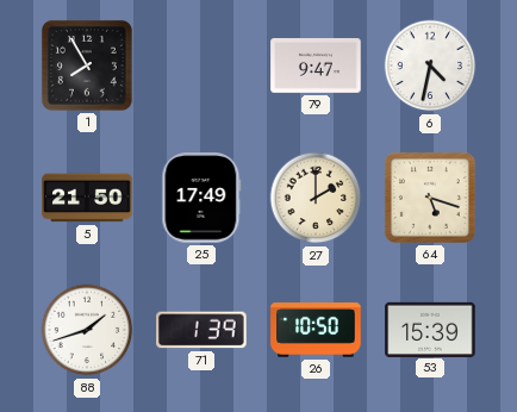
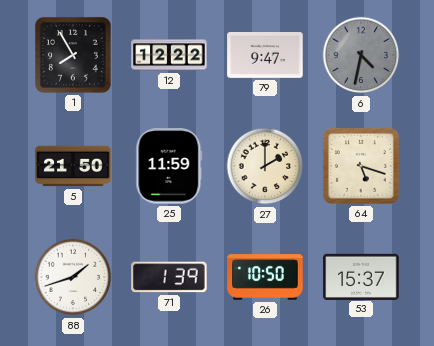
12: none -> 12:22
6 dial: white -> grey
25: 17:49 -> 11:59
53: 15:39 -> 15:37
